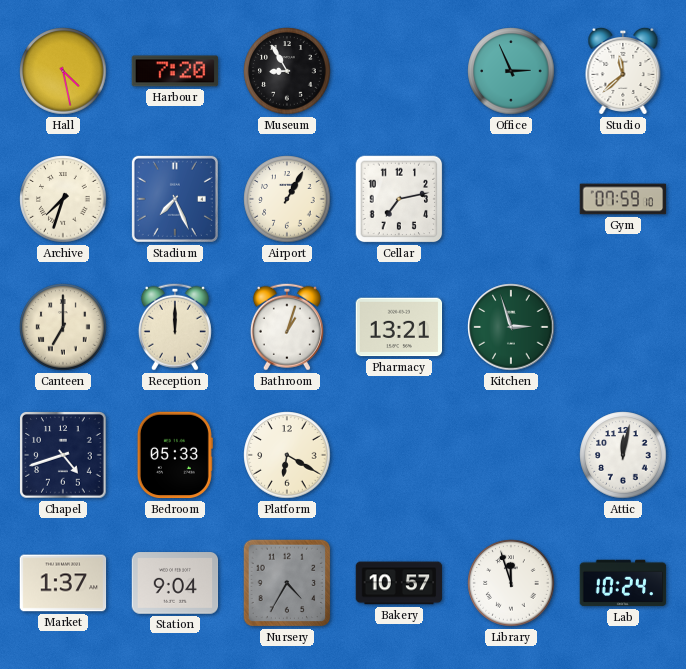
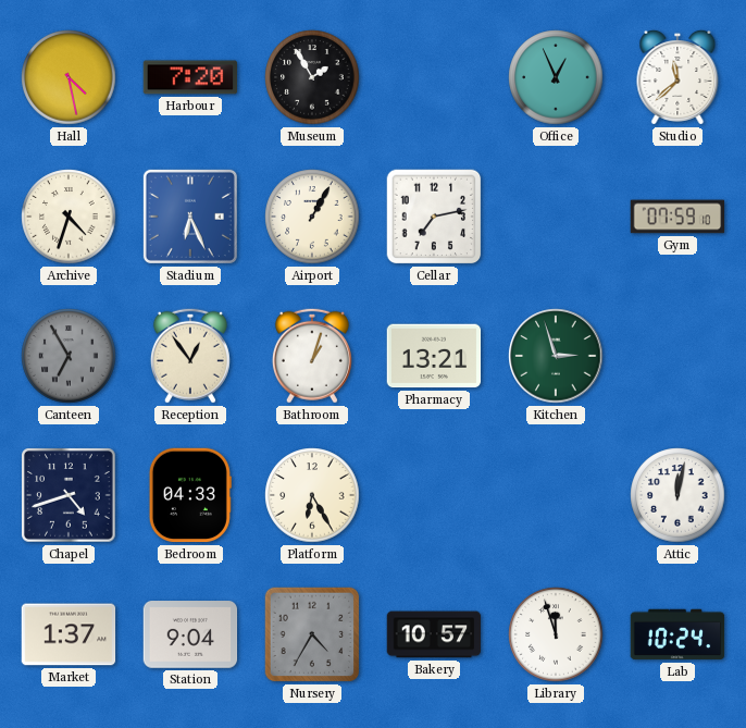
Museum: 8:55 -> 1:55
Office: 2:56 -> 12:56
Archive: 7:33 -> 4:33
Stadium: 7:26 -> 6:26
Canteen: 7:00 -> 6:55
Canteen dial: cream -> grey
Reception: 12:00 -> 12:54
Bedroom: 05:33 -> 04:33
Platform: 6:20 -> 6:25
